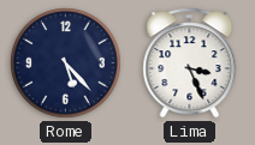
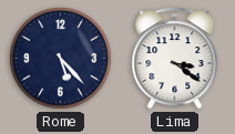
Lima: 3:26 -> 3:21
